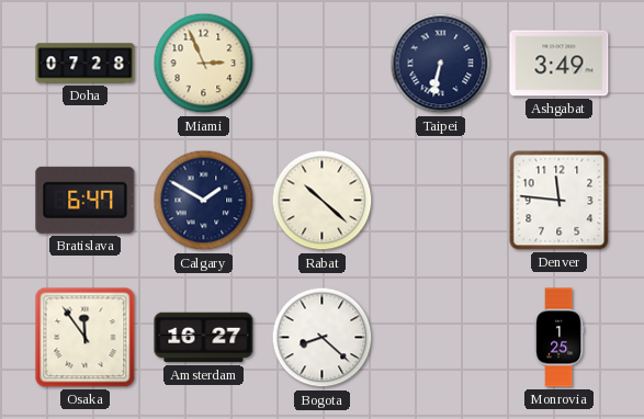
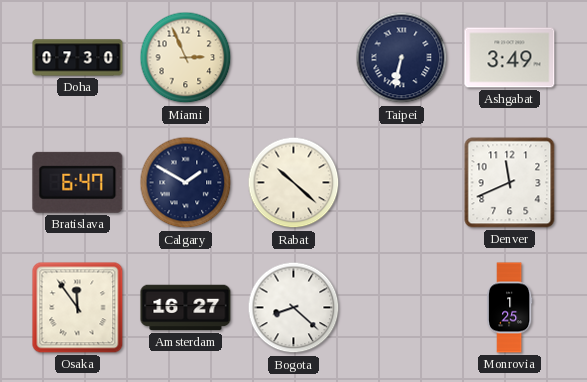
Doha: 07:28 -> 07:30
Denver: 11:46 -> 11:41
